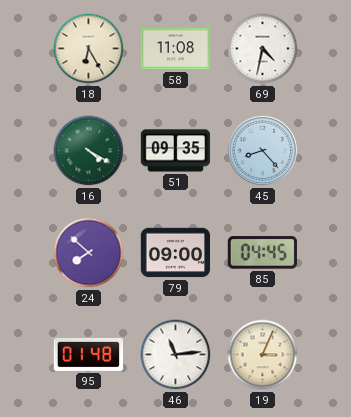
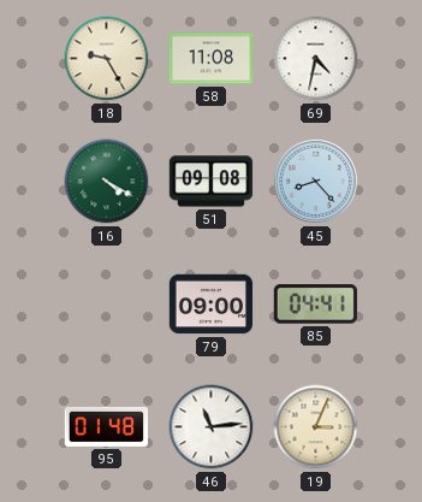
18: 6:25 -> 9:25
51: 09:35 -> 09:08
24: 7:52 -> none
85: 04:45 -> 04:41
